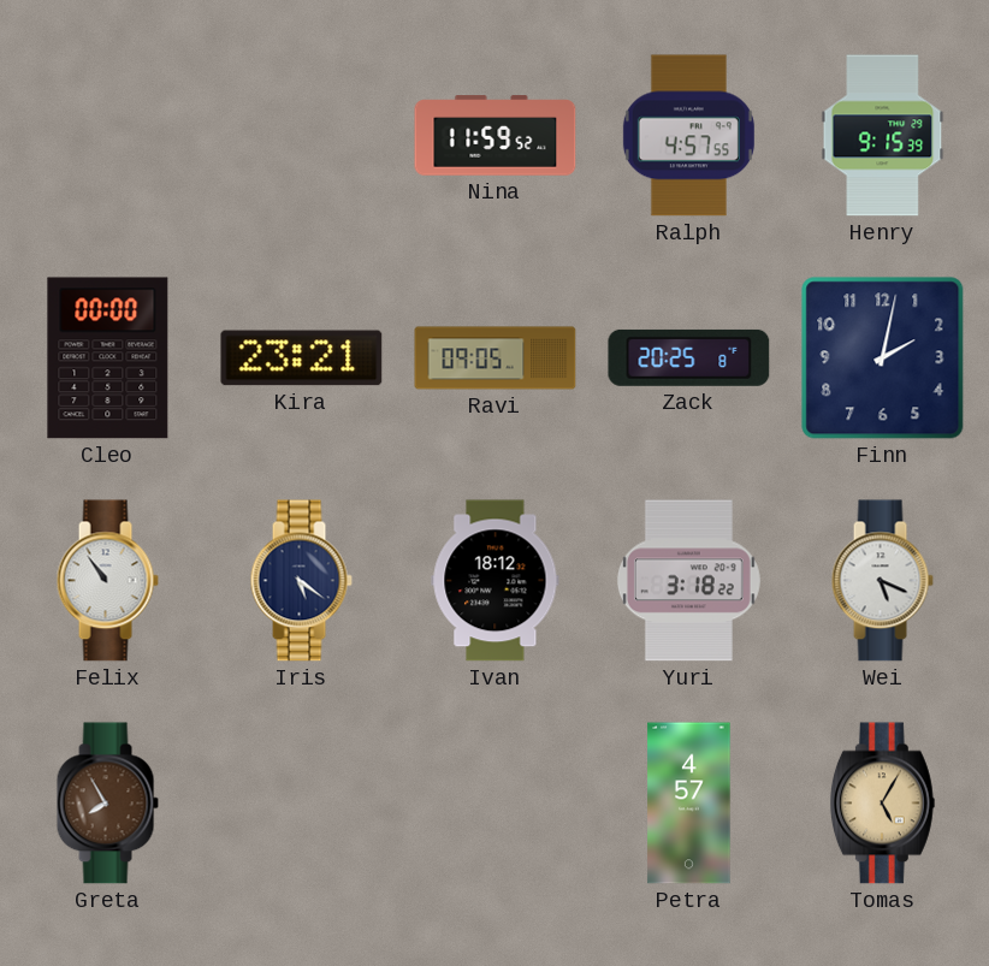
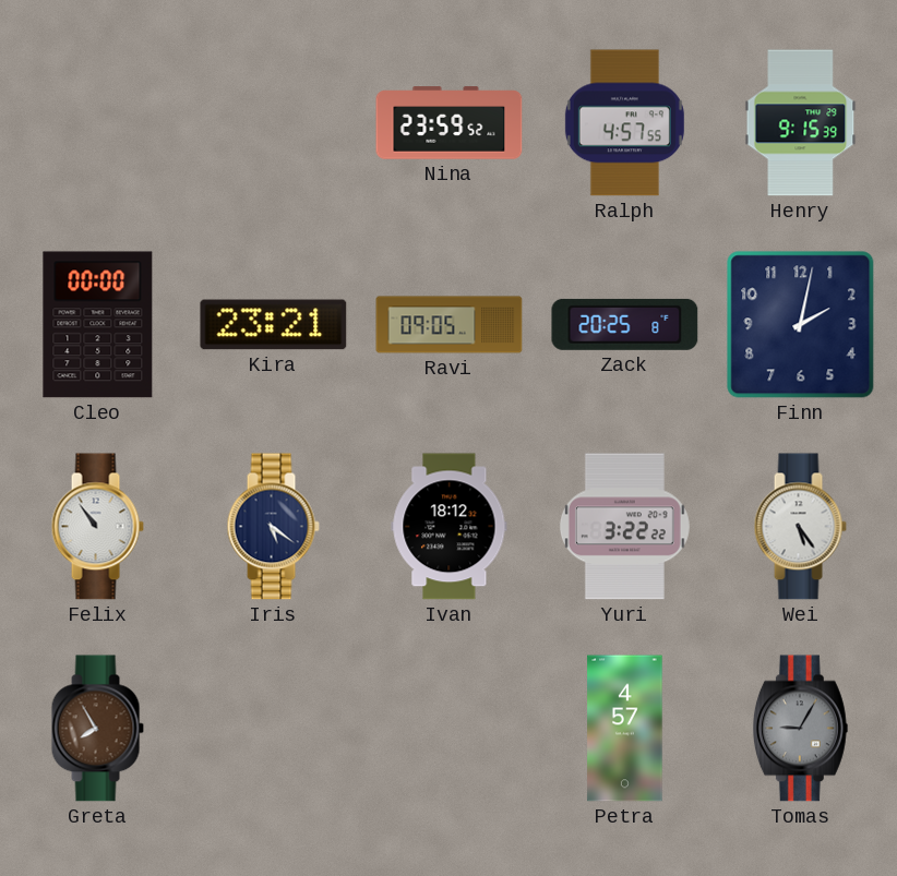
Nina: 11:59 -> 23:59
Yuri: 3:18 -> 3:22
Wei: 5:19 -> 5:24
Tomas: 5:05 -> 9:05
Tomas dial: champagne -> grey
